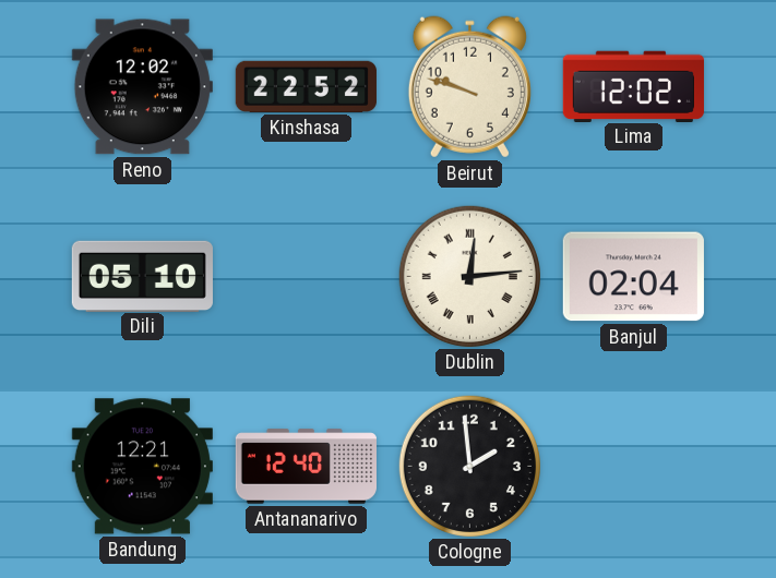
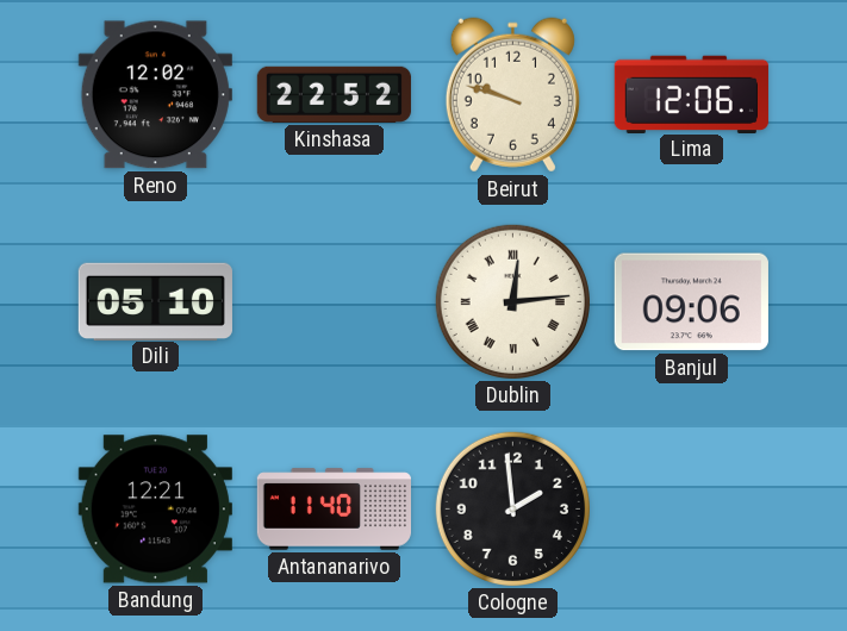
Lima: 12:02 -> 12:06
Banjul: 02:04 -> 09:06
Antananarivo: 12:40 -> 11:40
